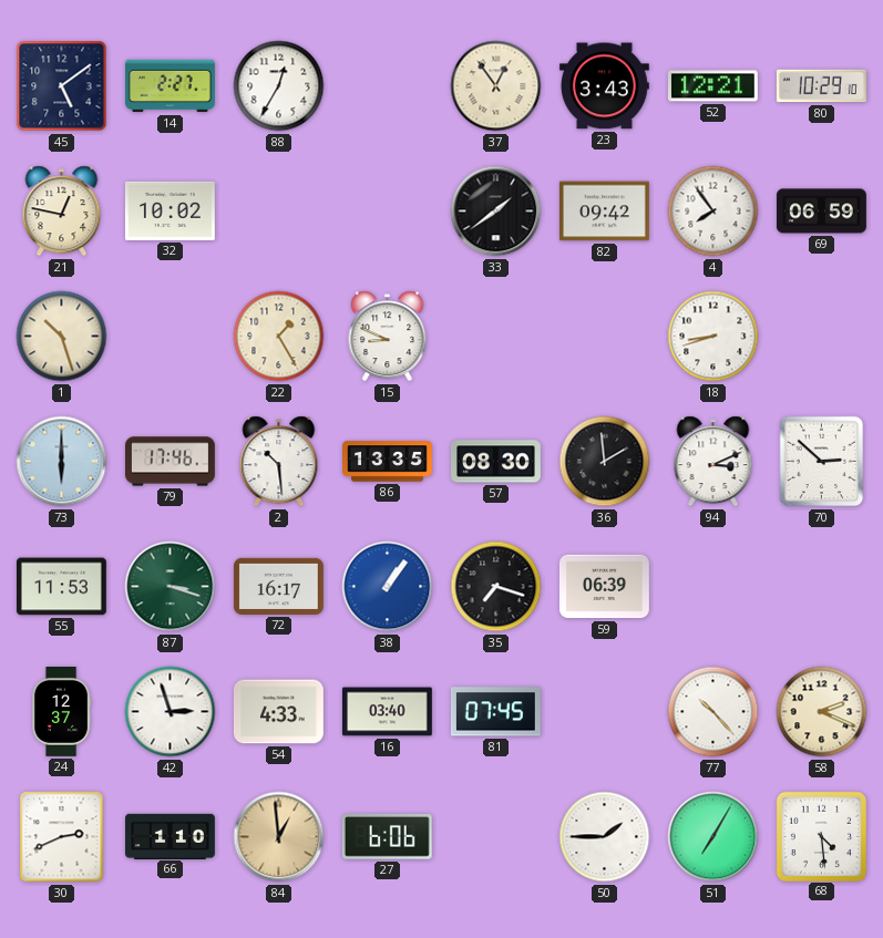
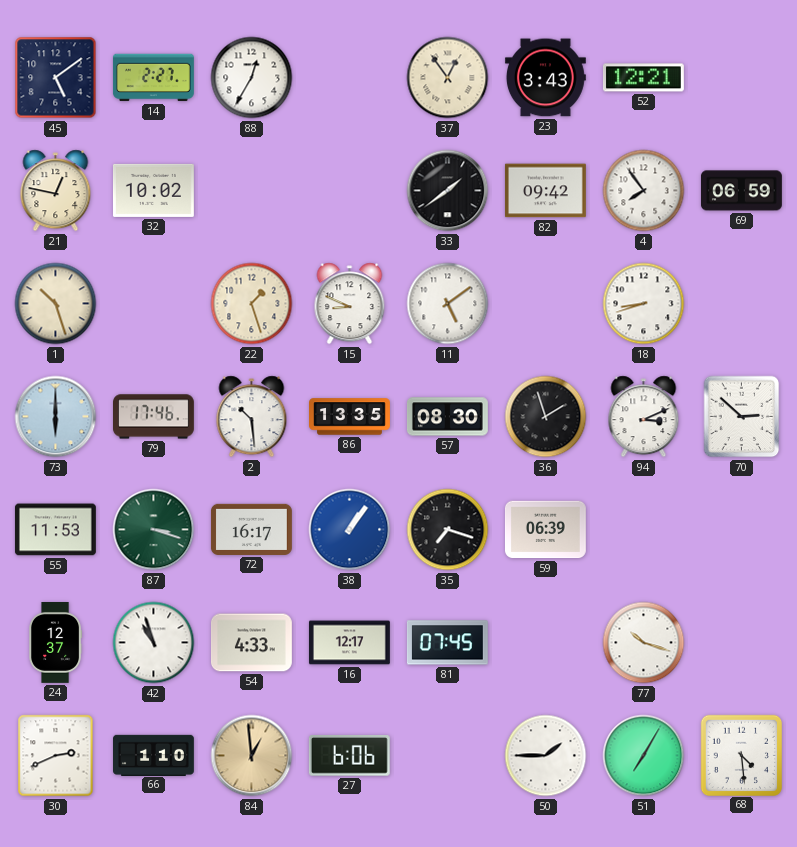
80: 10:29 -> none
22: 1:25 -> 1:27
11: none -> 5:09
36: 1:59 -> 1:57
42: 2:57 -> 10:57
16: 03:40 -> 12:17
77: 10:23 -> 10:18
58: 2:19 -> none
